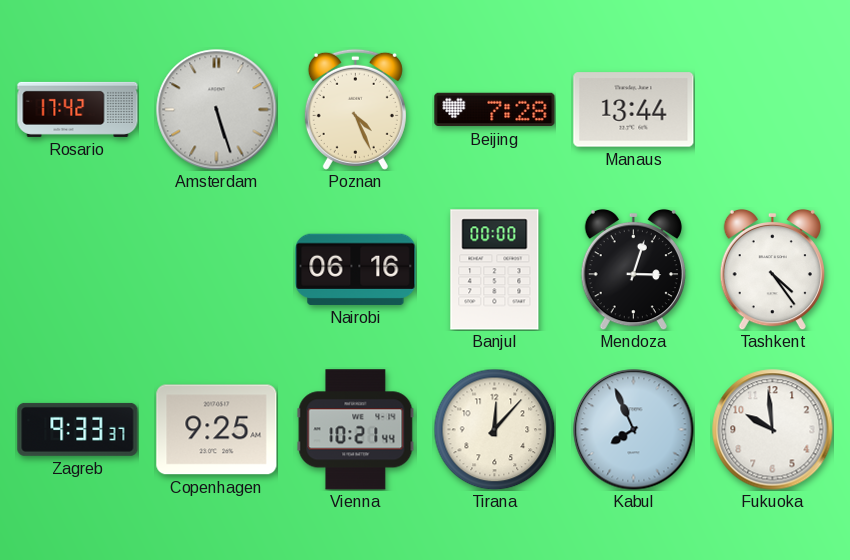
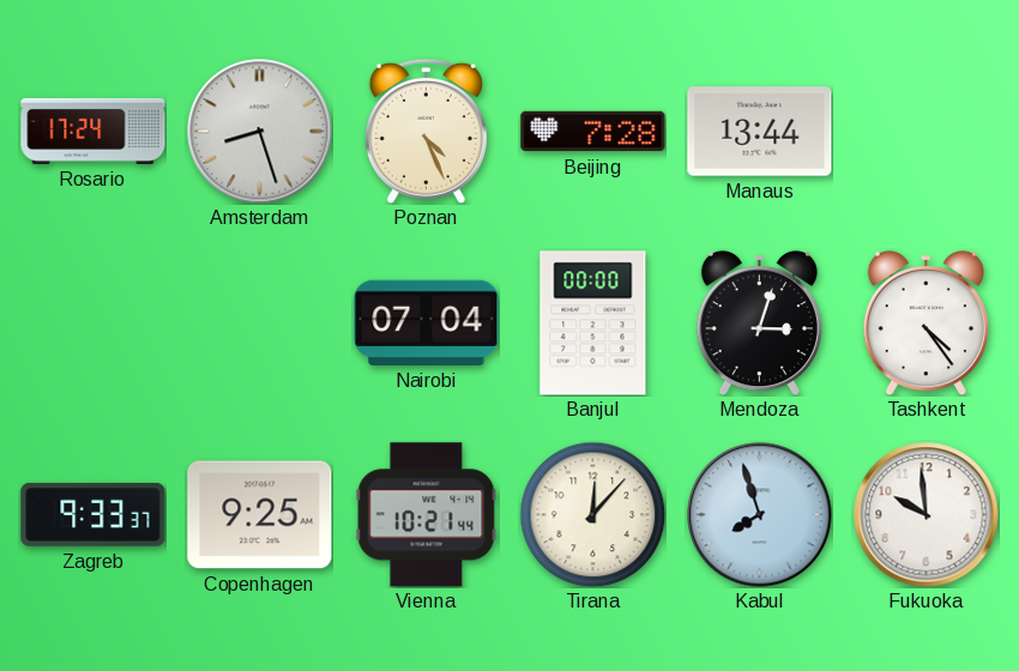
Rosario: 17:42 -> 17:24
Amsterdam: 5:27 -> 8:27
Nairobi: 06:16 -> 07:04
Kabul: 7:56 -> 7:57
